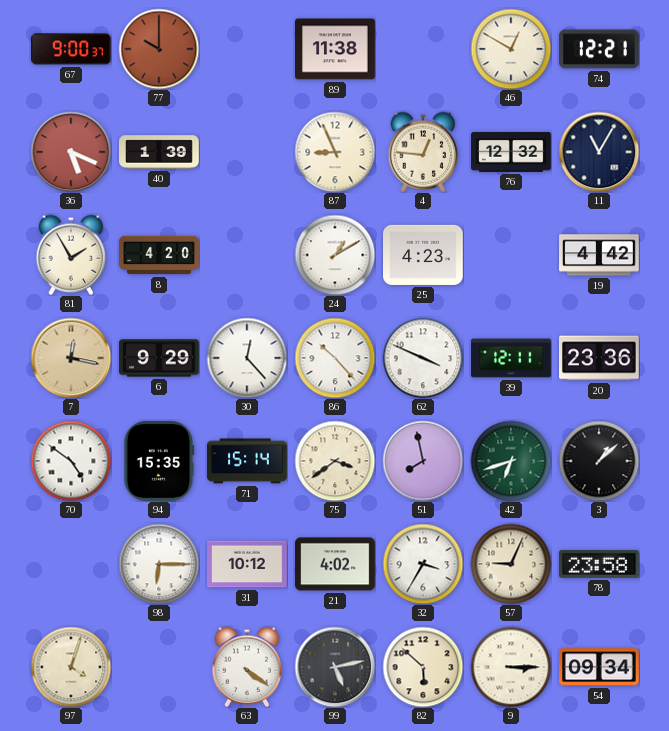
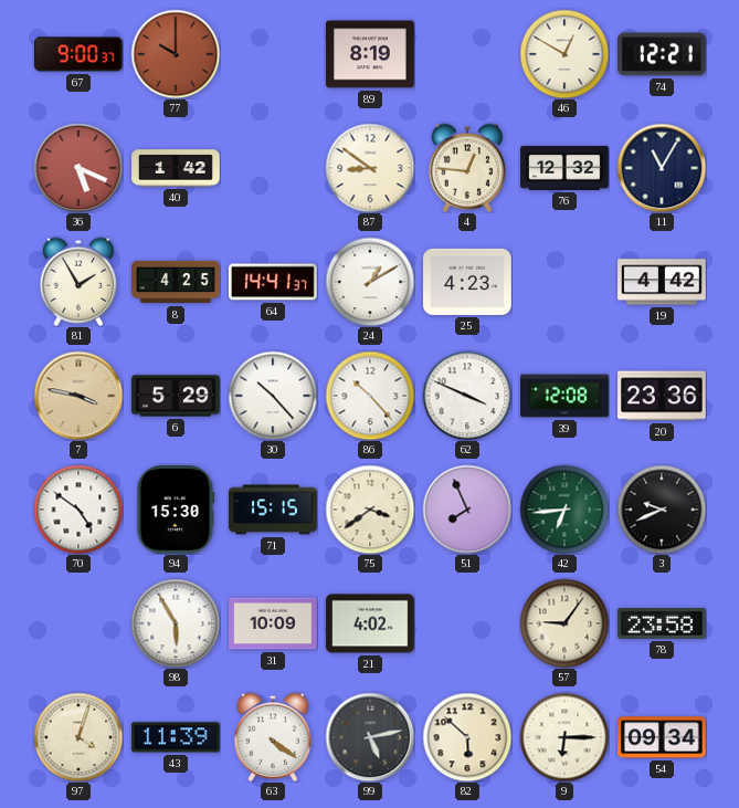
89: 11:38 -> 8:19
40: 1:39 -> 1:42
87: 8:56 -> 8:51
8: 4:20 -> 4:25
64: none -> 14:41
7: 12:17 -> 3:47
6: 9:29 -> 5:29
30: 12:23 -> 10:23
39: 12:11 -> 12:08
94: 15:35 -> 15:30
71: 15:14 -> 15:15
51: 7:58 -> 7:56
42: 6:42 -> 6:44
3: 1:08 -> 9:41
98: 6:15 -> 5:55
31: 10:12 -> 10:09
32: 3:35 -> none
57: 9:04 -> 9:06
43: none -> 11:39
9: 3:15 -> 6:15
